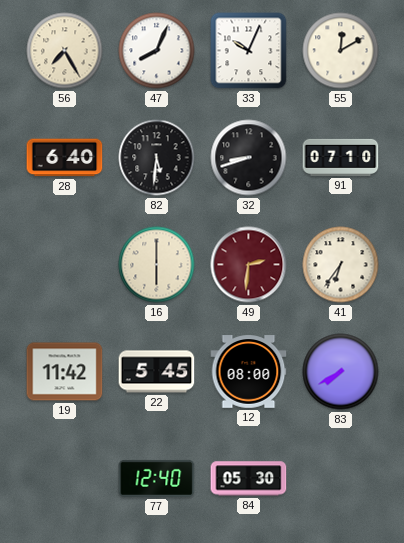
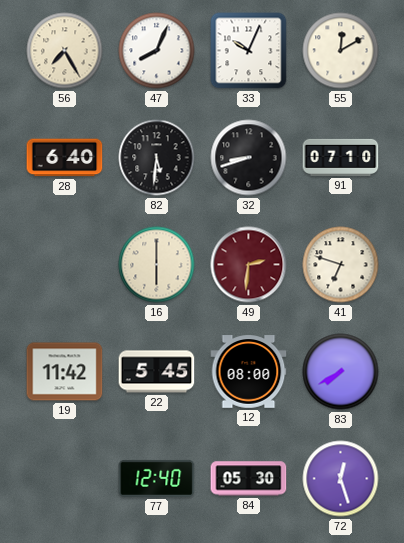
41: 6:36 -> 6:48
72: none -> 12:27
